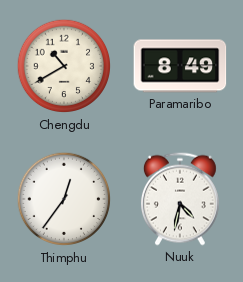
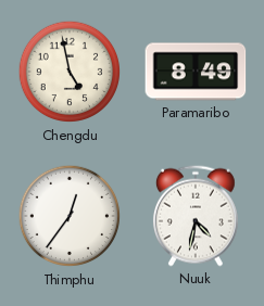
Chengdu: 10:40 -> 4:58
